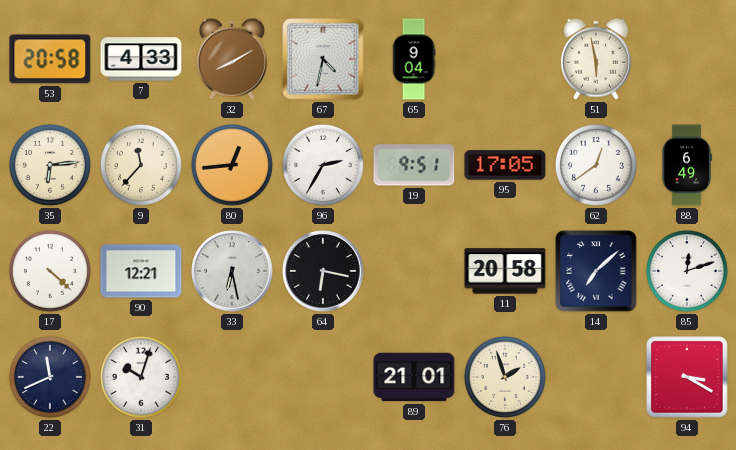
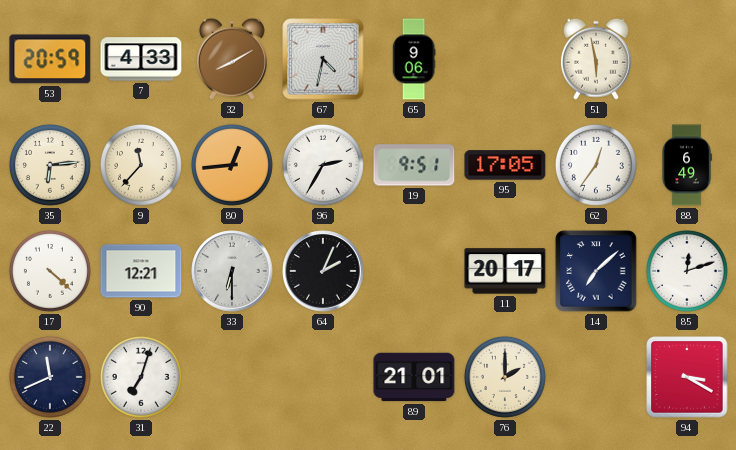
53: 20:58 -> 20:59
65: 9:04 -> 9:06
62: 12:39 -> 12:36
33: 6:28 -> 6:30
64: 6:17 -> 2:04
11: 20:58 -> 20:17
31: 10:03 -> 7:03
76: 1:57 -> 2:00
